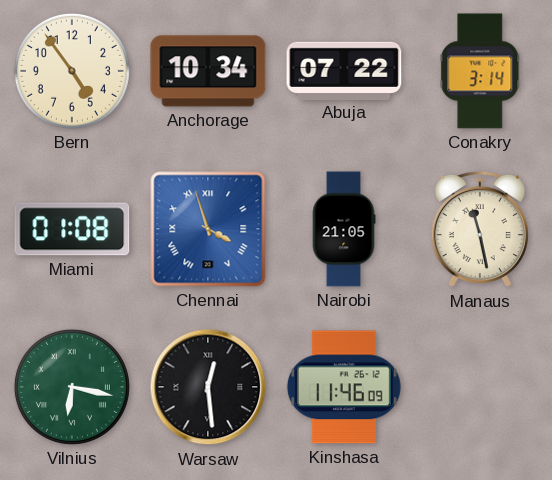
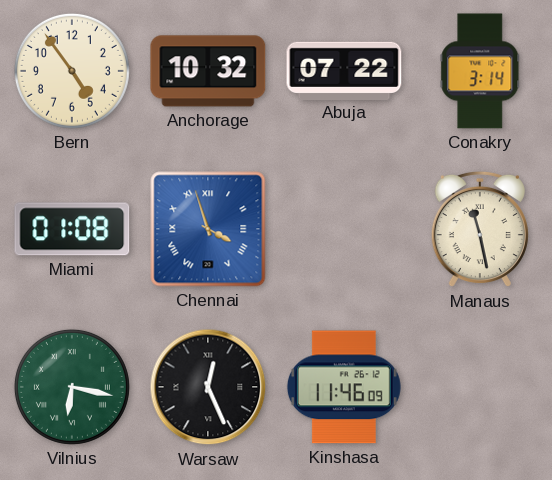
Anchorage: 10:34 -> 10:32
Nairobi: 21:05 -> none
Warsaw: 12:29 -> 12:26
